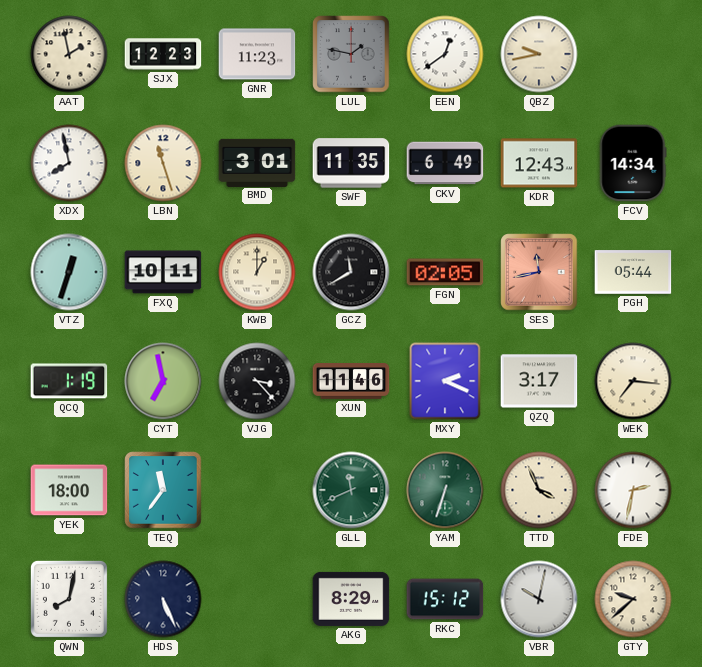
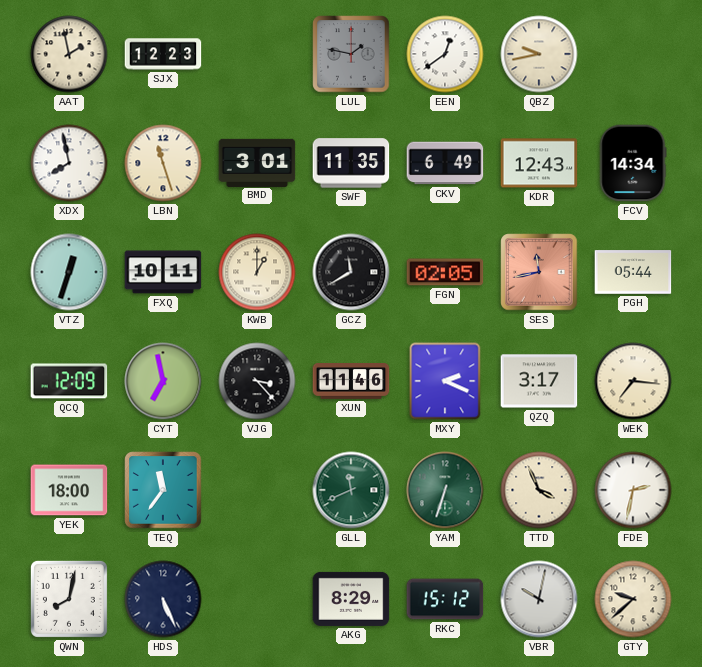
GNR: 11:23 -> none
QCQ: 1:19 -> 12:09
